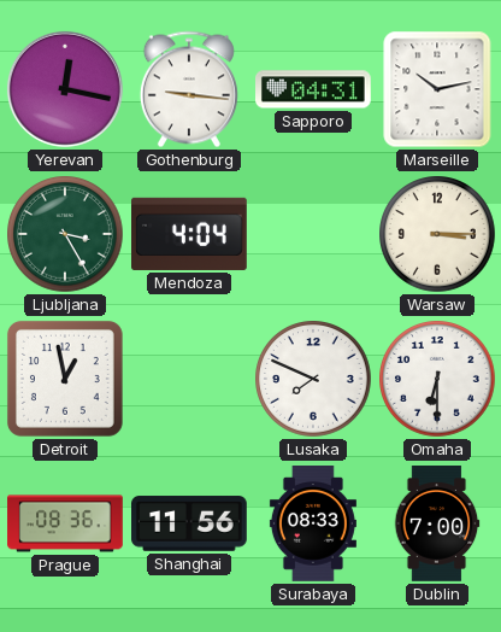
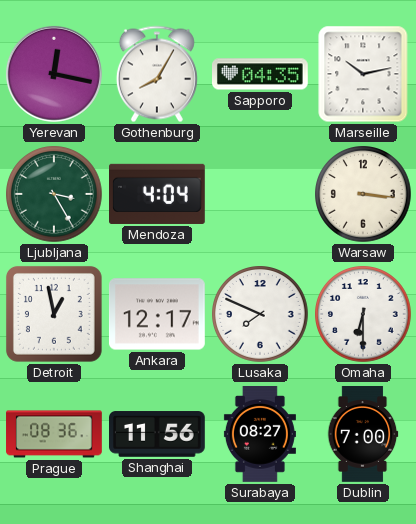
Gothenburg: 9:16 -> 8:05
Sapporo: 04:31 -> 04:35
Warsaw: 3:15 -> 3:16
Ankara: none -> 12:17
Surabaya: 08:33 -> 08:27
